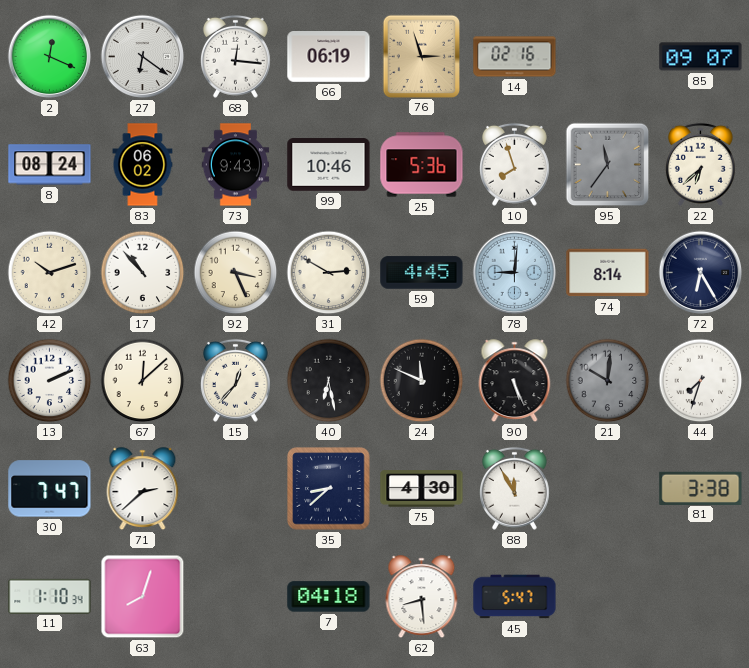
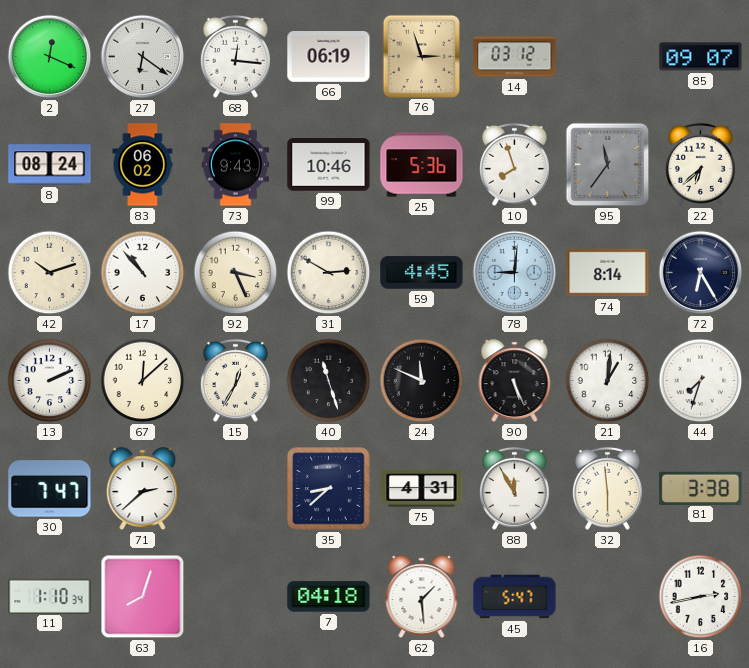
14: 02:16 -> 03:12
15: 12:37 -> 12:35
40: 6:28 -> 11:27
21: 10:01 -> 1:01
21 dial: grey -> white
75: 4:30 -> 4:31
32: none -> 5:59
62: 8:29 -> 1:29
16: none -> 2:43
